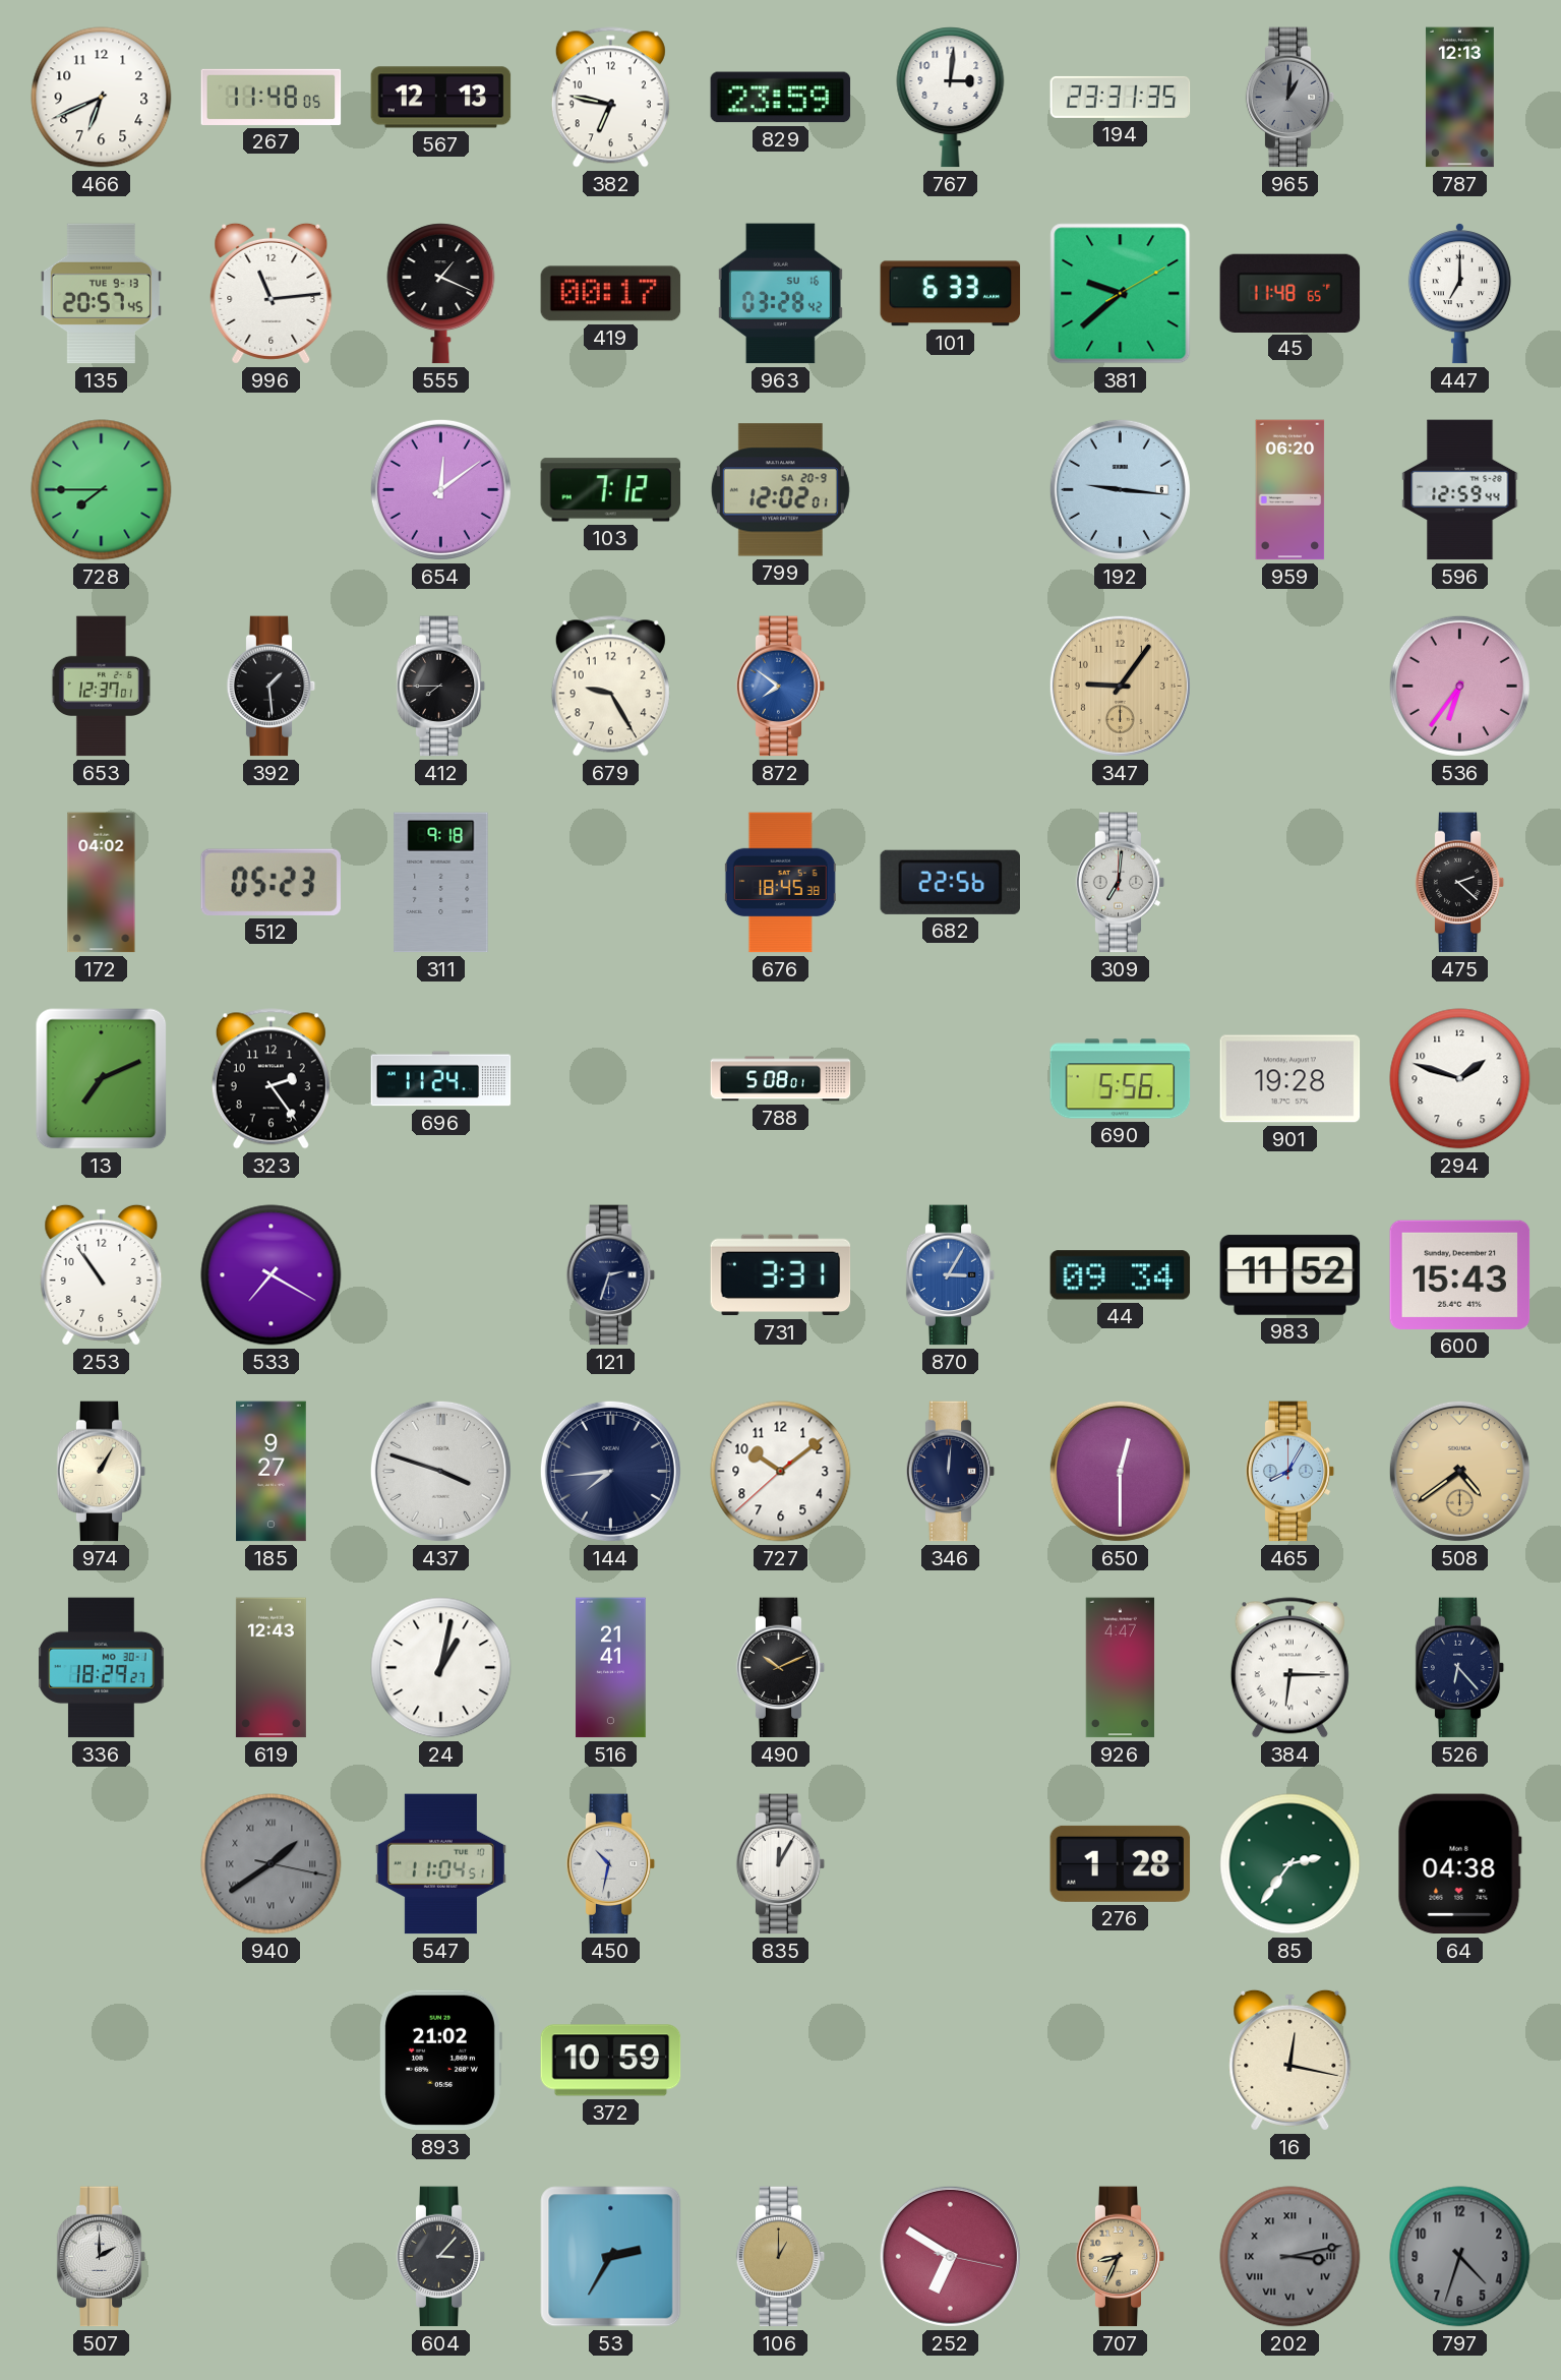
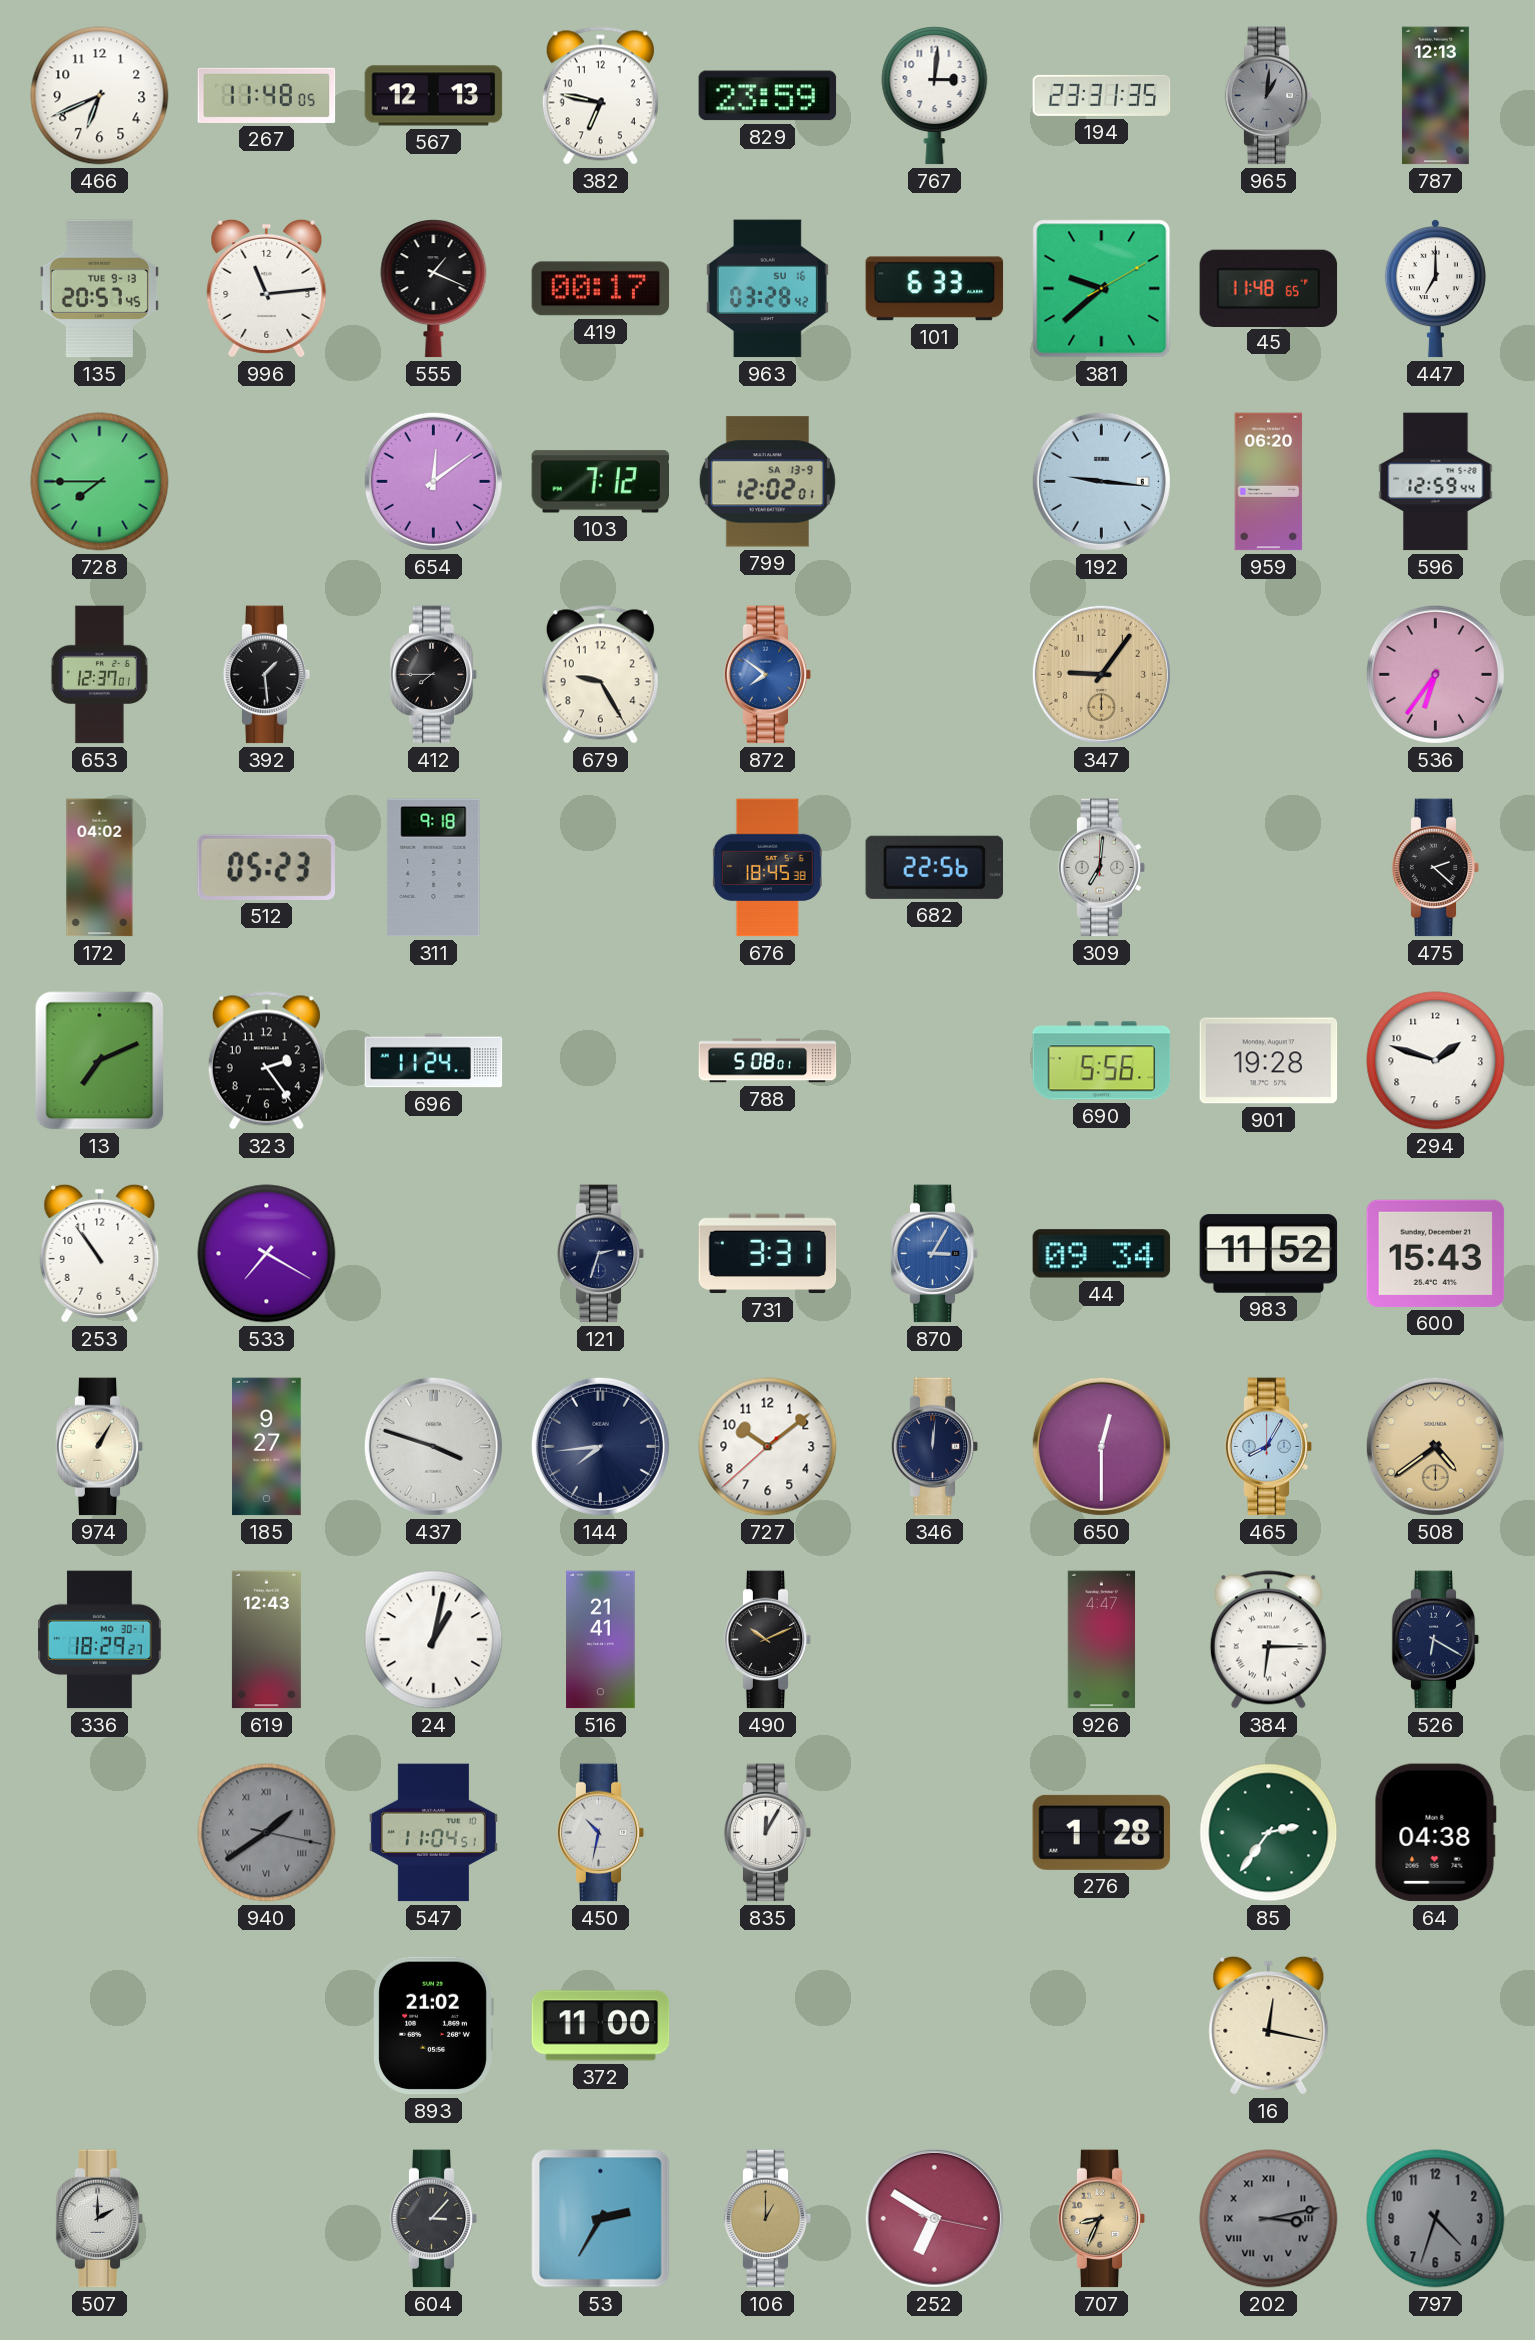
799 date: SA 20-9 -> SA 13-9
526: 6:23 -> 6:20
372: 10:59 -> 11:00
